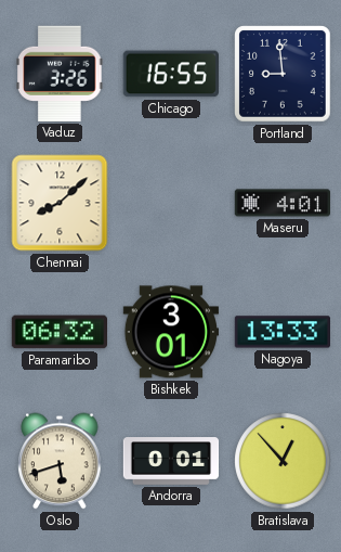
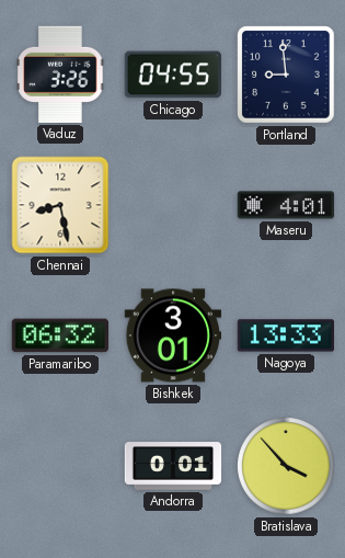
Chicago: 16:55 -> 04:55
Chennai: 8:08 -> 8:28
Oslo: 5:42 -> none
Bratislava: 12:53 -> 3:53
